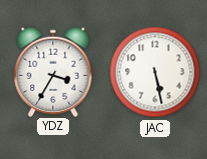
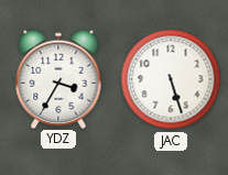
JAC: 5:28 -> 5:27
